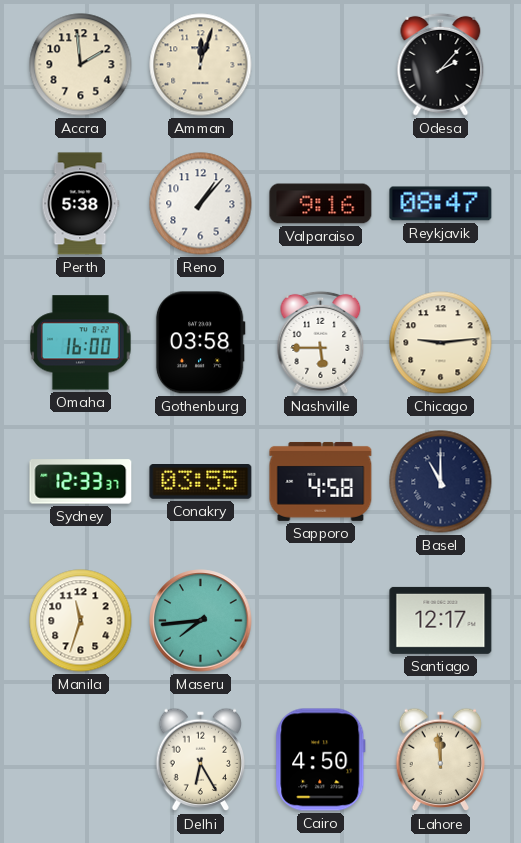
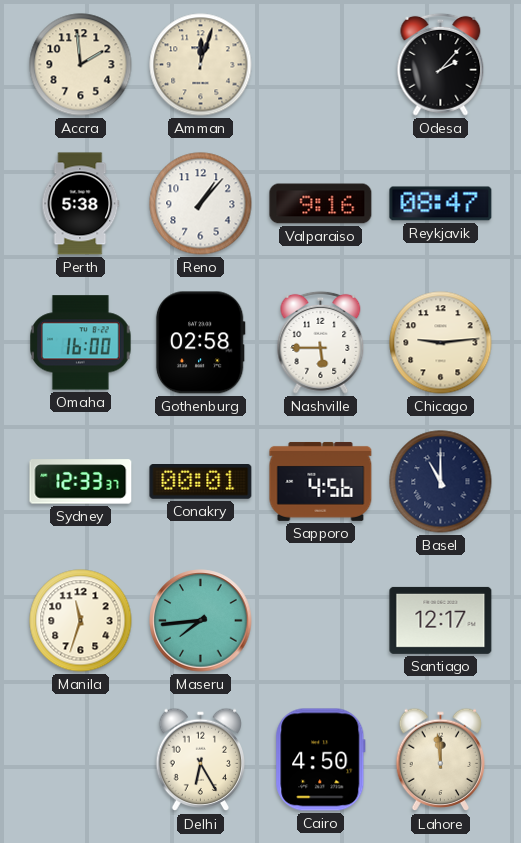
Gothenburg: 03:58 -> 02:58
Conakry: 03:55 -> 00:01
Sapporo: 4:58 -> 4:56
